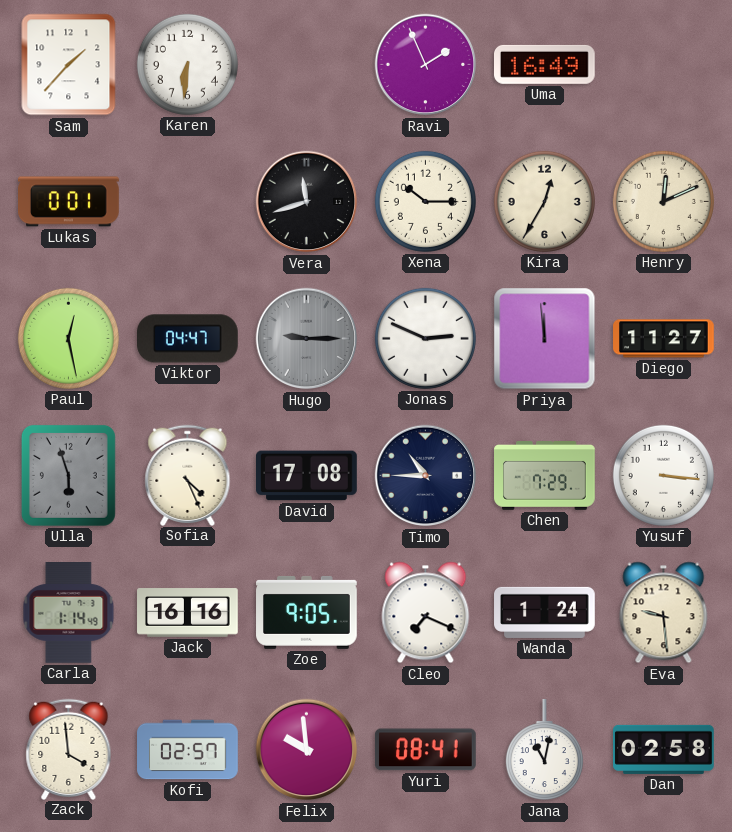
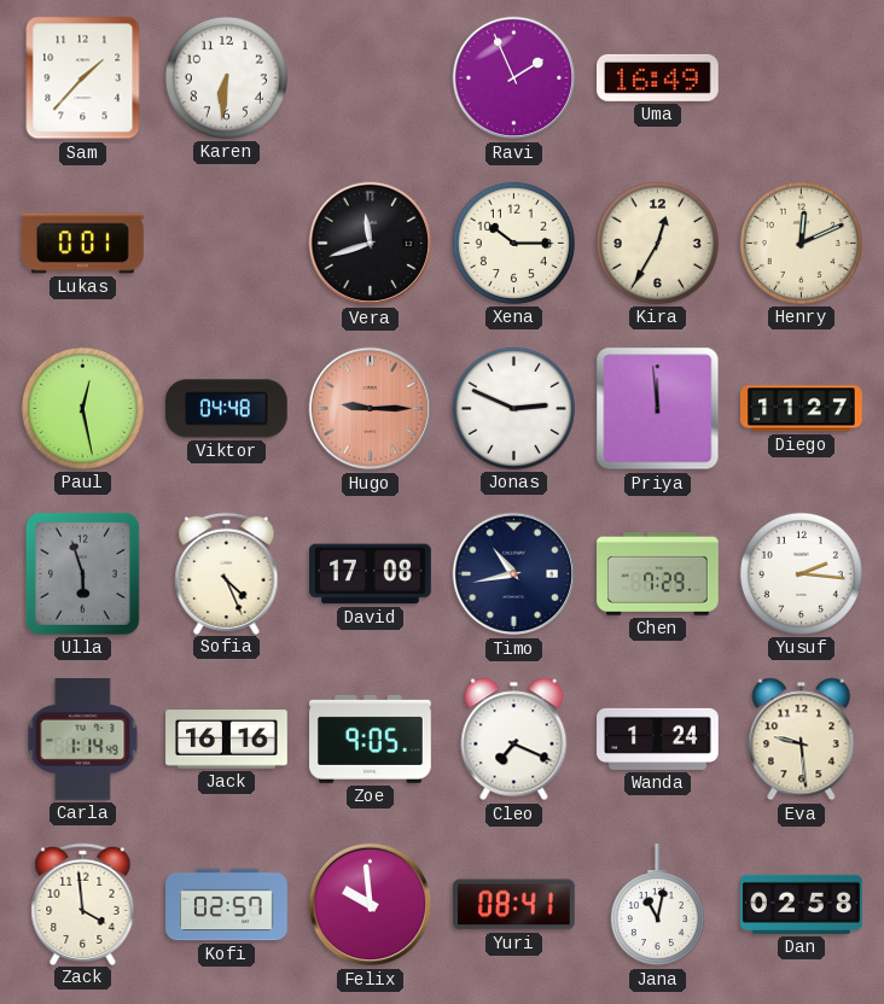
Viktor: 04:47 -> 04:48
Hugo dial: grey -> salmon
Timo: 10:45 -> 10:43
Yusuf: 3:16 -> 2:16
